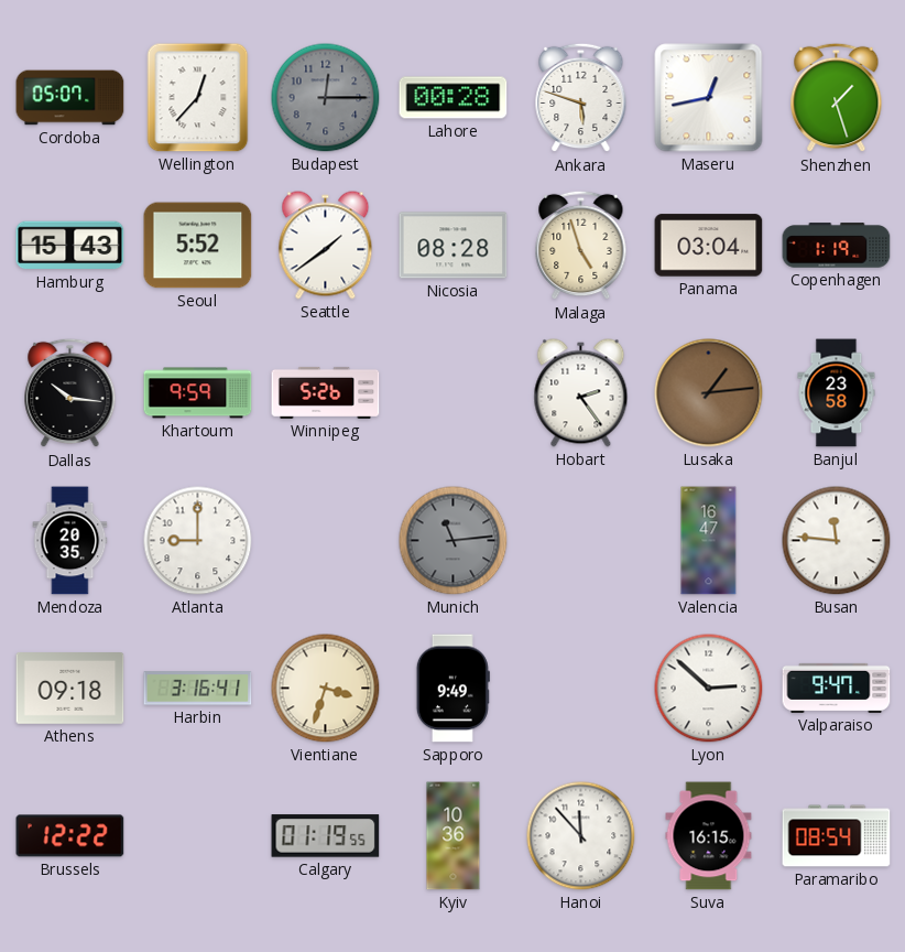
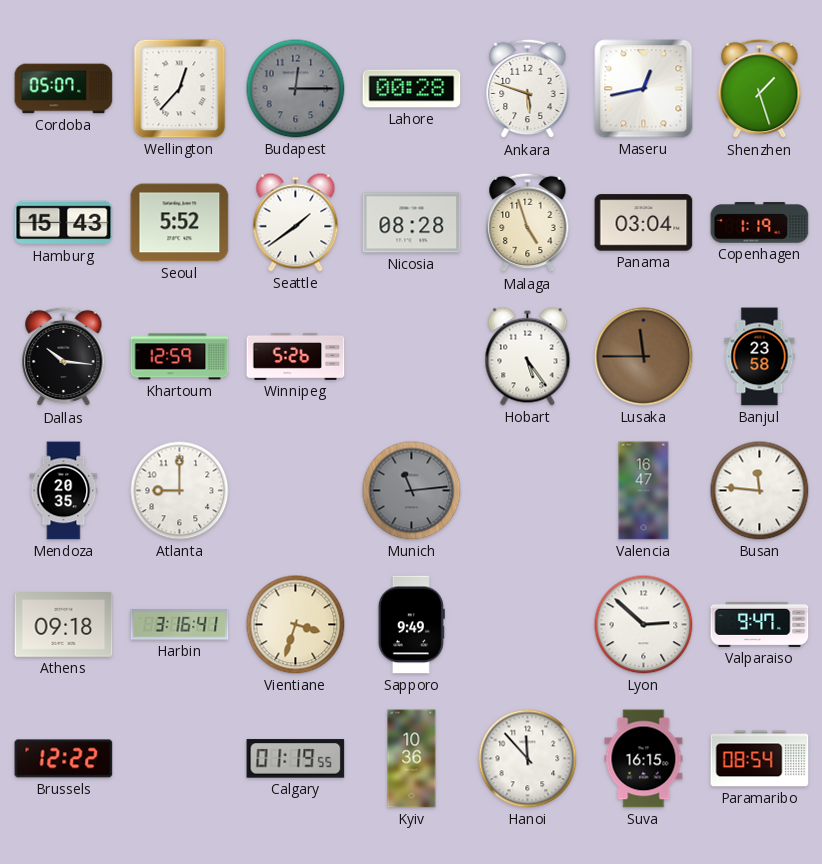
Khartoum: 9:59 -> 12:59
Hobart: 2:24 -> 5:24
Lusaka: 1:14 -> 11:45
